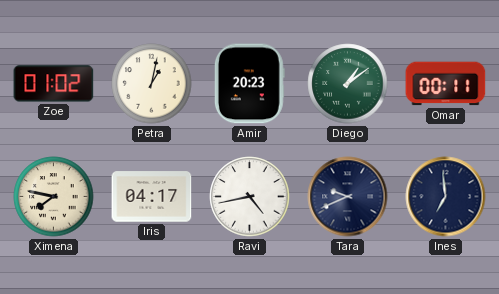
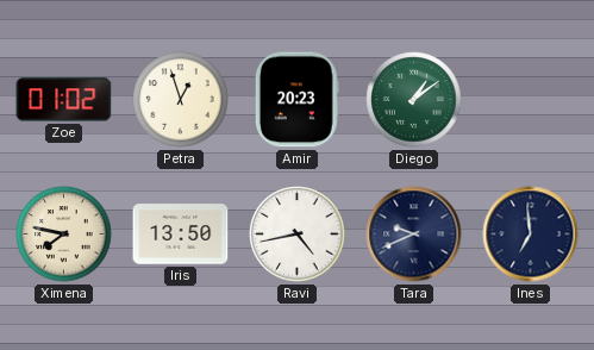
Petra: 1:02 -> 12:57
Omar: 00:11 -> none
Iris: 04:17 -> 13:50
